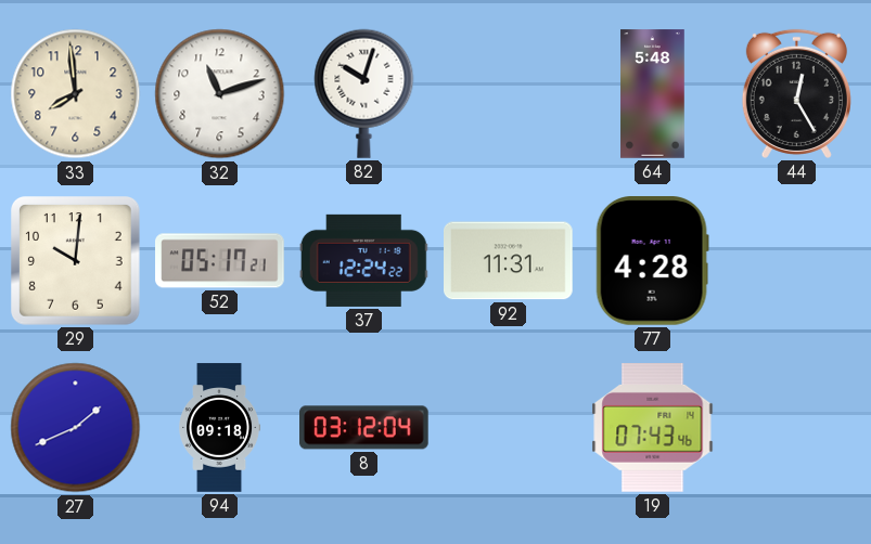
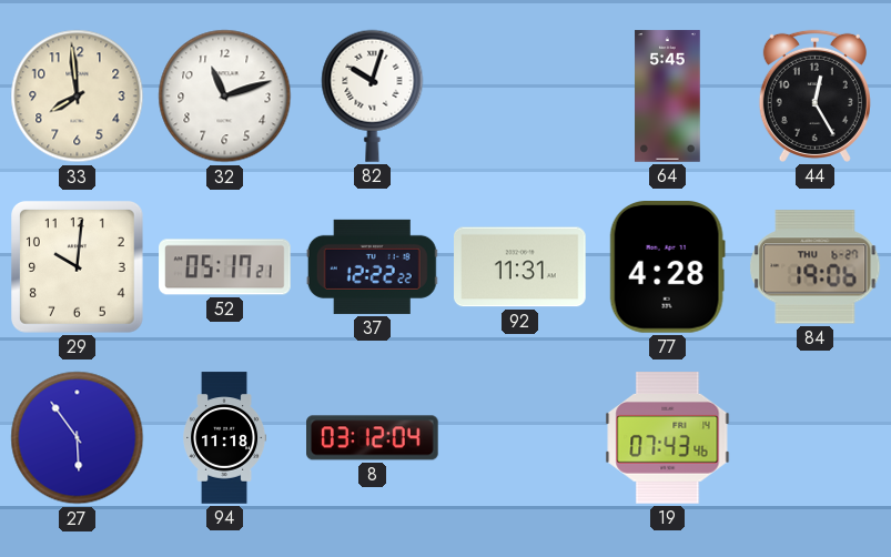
64: 5:48 -> 5:45
37: 12:24 -> 12:22
84: none -> 19:06
27: 1:41 -> 5:54
94: 09:18 -> 11:18
